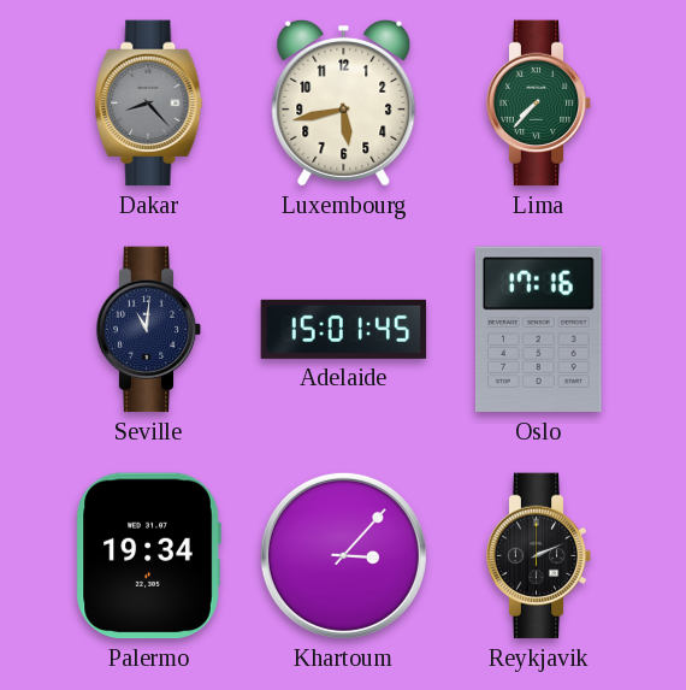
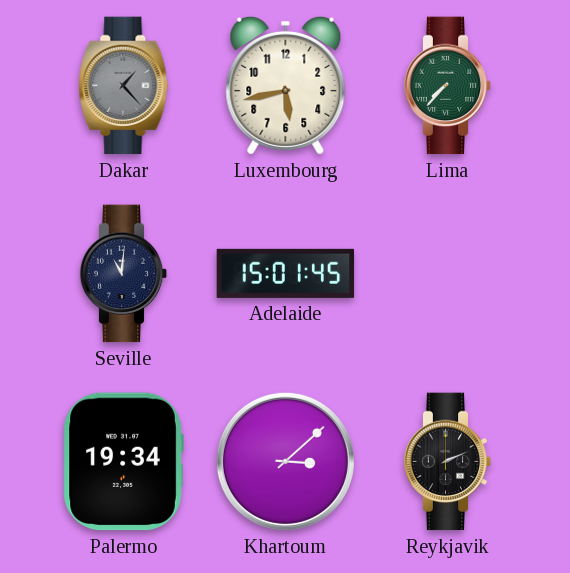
Dakar: 8:23 -> 1:23
Oslo: 17:16 -> none
Khartoum: 3:07 -> 3:08
